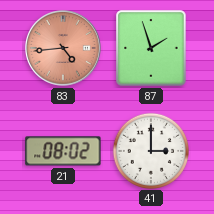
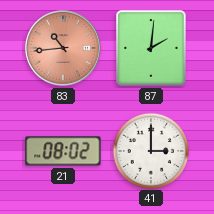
83: 4:44 -> 10:44
87: 1:57 -> 2:01
